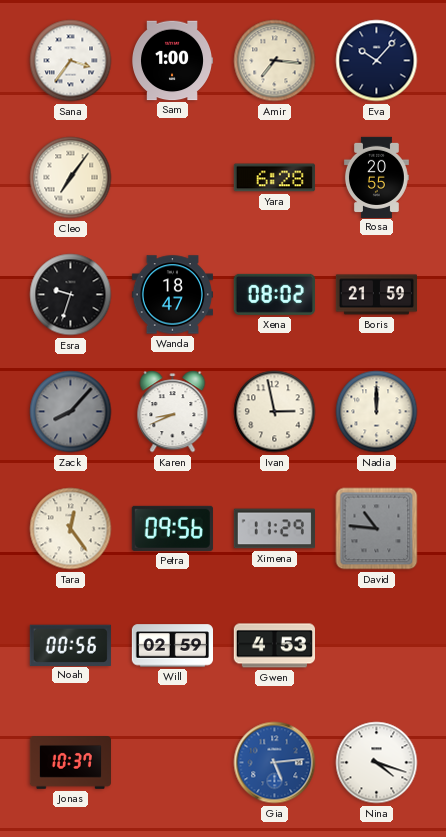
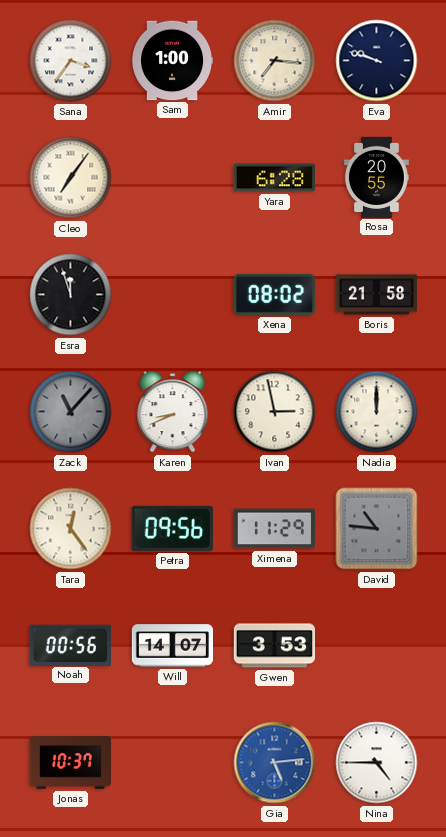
Eva: 10:07 -> 9:48
Esra: 9:33 -> 11:57
Wanda: 18:47 -> none
Boris: 21:59 -> 21:58
Zack: 8:07 -> 11:07
Will: 02:59 -> 14:07
Gwen: 4:53 -> 3:53
Nina: 4:18 -> 4:45
